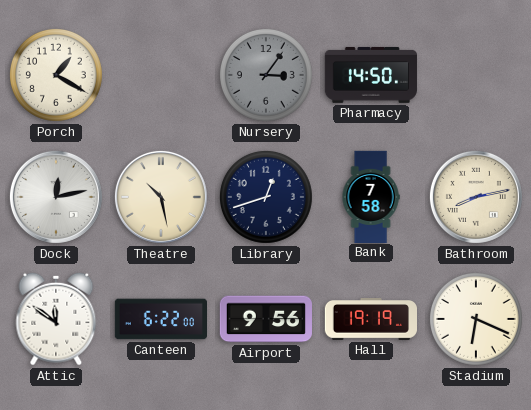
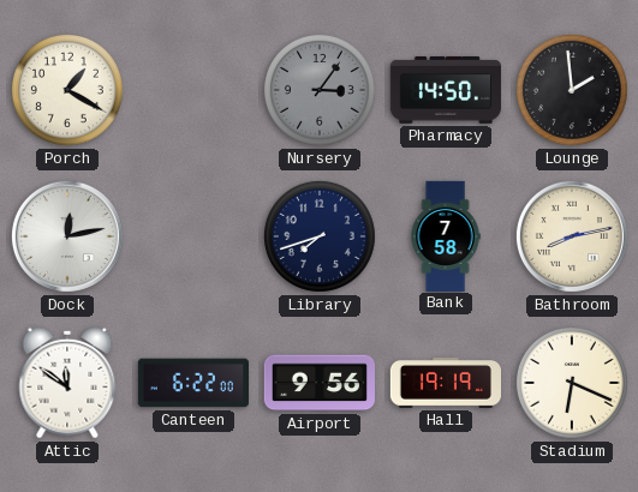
Lounge: none -> 1:59
Theatre: 10:28 -> none
Library: 12:42 -> 7:42
